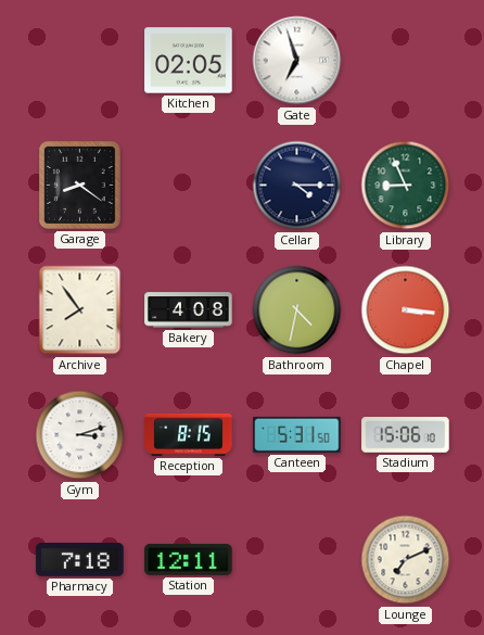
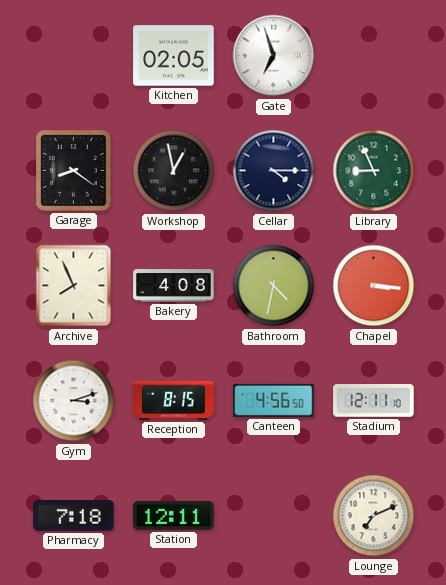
Workshop: none -> 12:58
Archive: 7:54 -> 7:56
Canteen: 5:31 -> 4:56
Stadium: 15:06 -> 12:11
